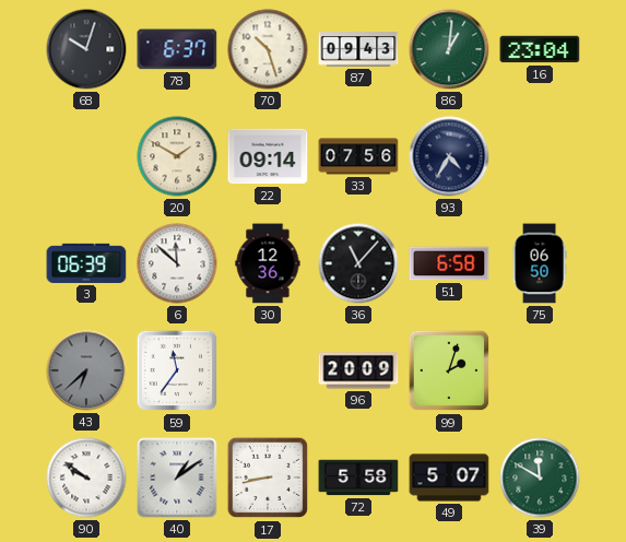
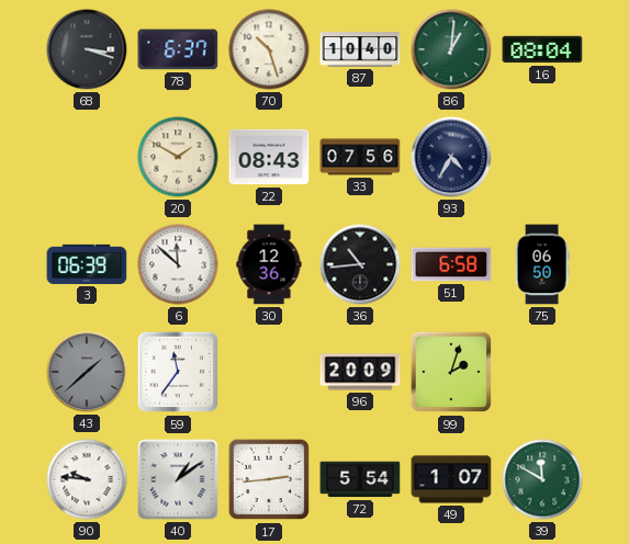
68: 10:03 -> 3:18
87: 09:43 -> 10:40
16: 23:04 -> 08:04
22: 09:14 -> 08:43
36: 11:07 -> 10:44
43: 6:38 -> 1:38
90: 9:51 -> 9:46
17: 8:43 -> 2:44
72: 5:58 -> 5:54
49: 5:07 -> 1:07
